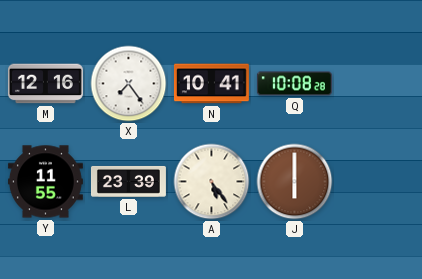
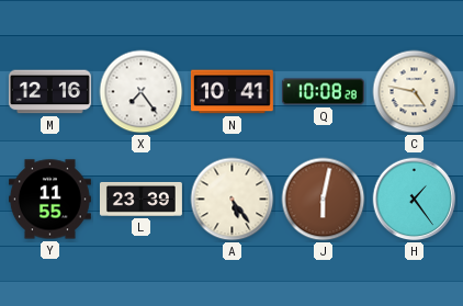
C: none -> 4:47
J: 6:00 -> 6:02
H: none -> 1:24
